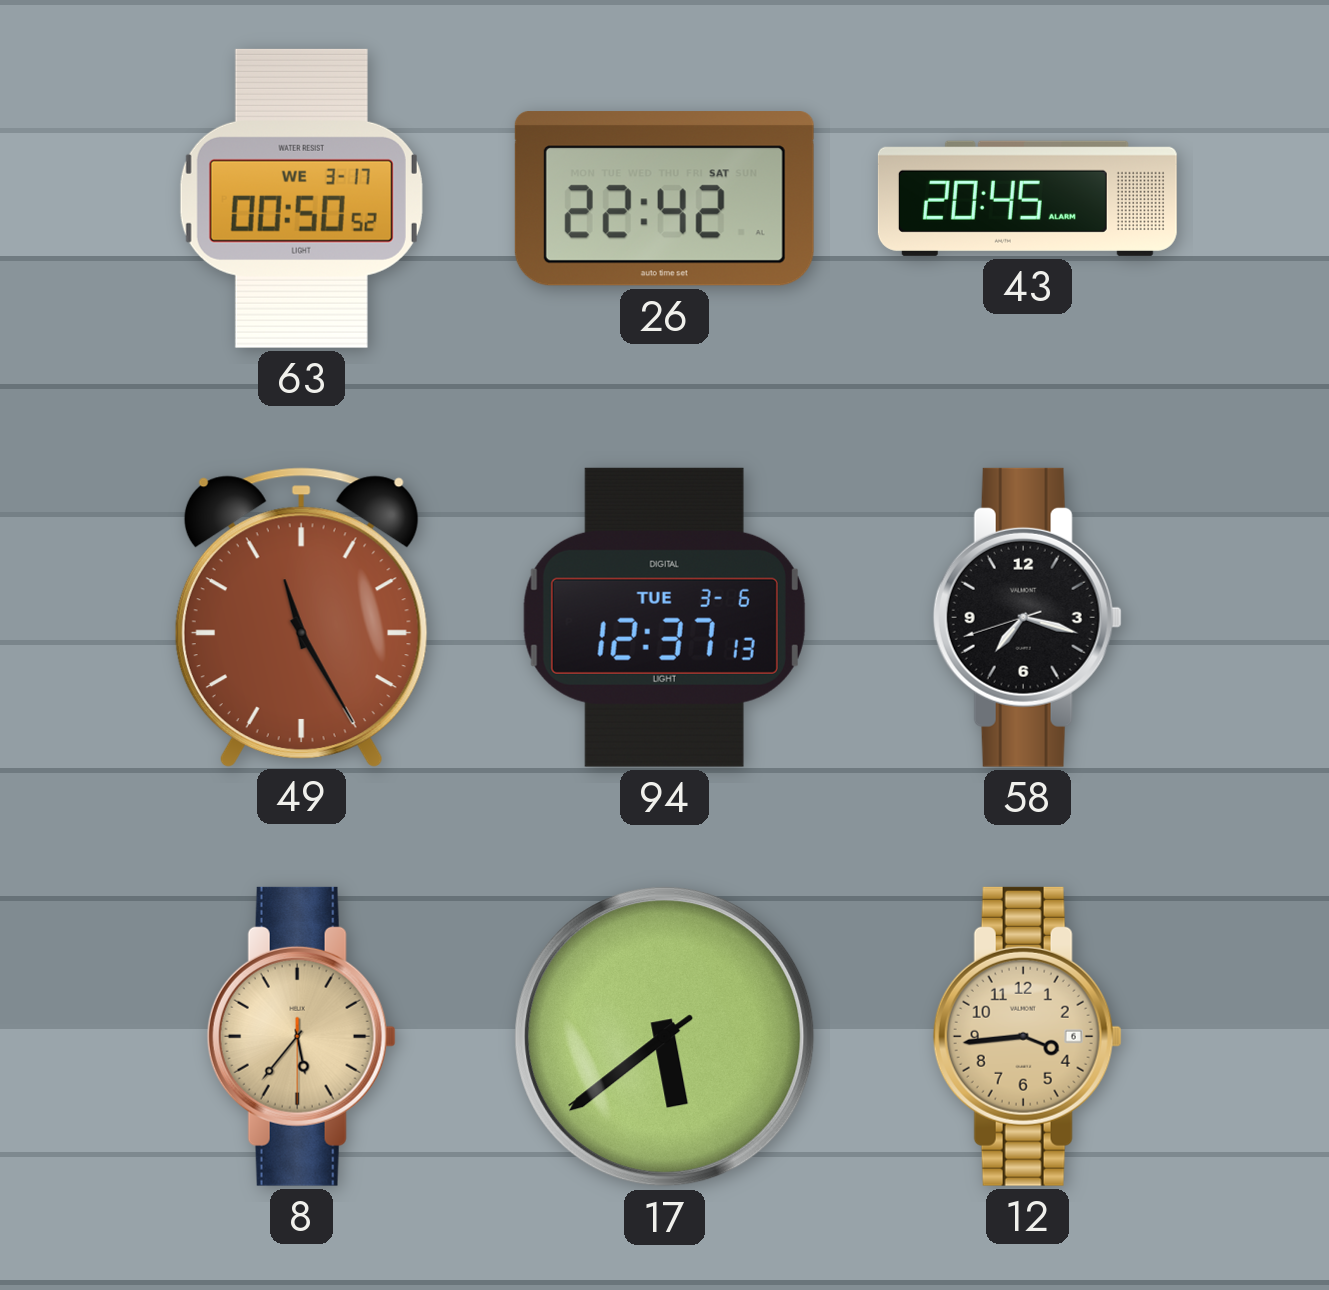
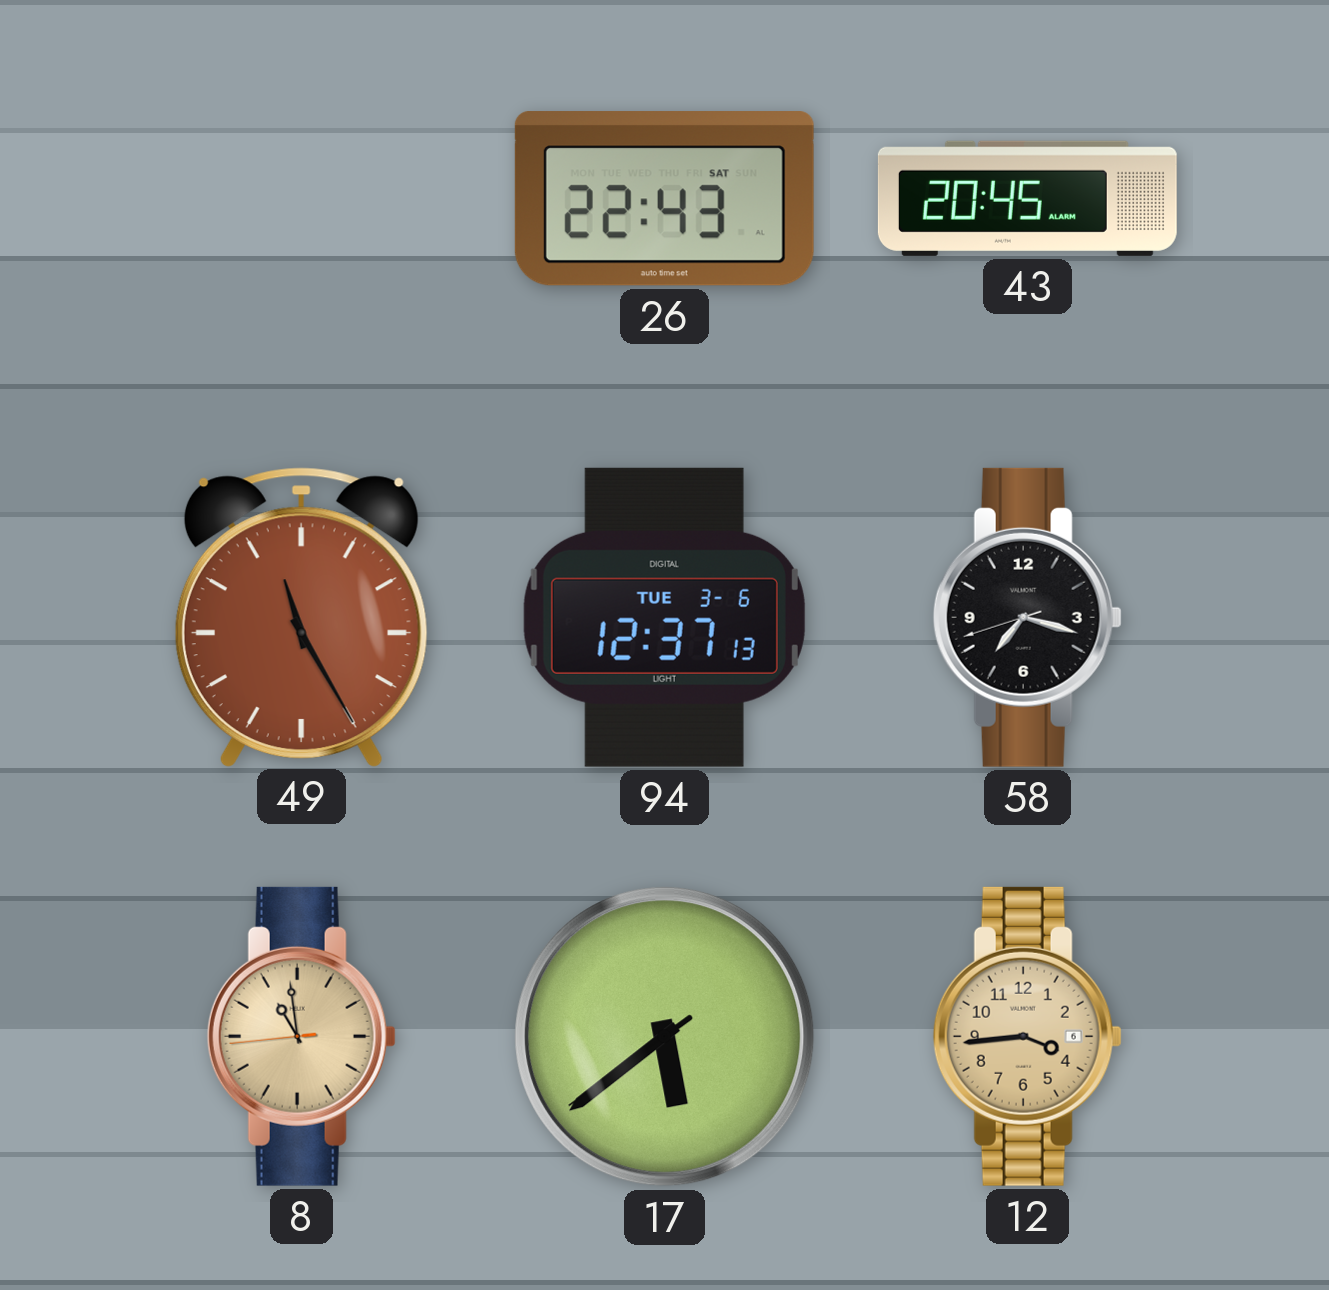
63: 00:50 -> none
26: 22:42 -> 22:43
8: 5:36 -> 10:58
